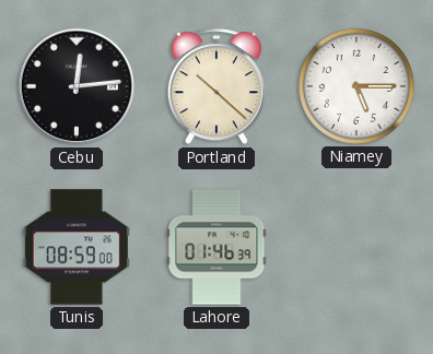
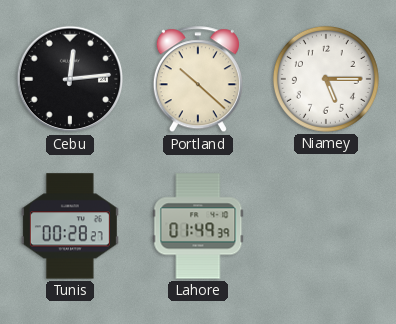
Tunis: 08:59 -> 00:28
Lahore: 01:46 -> 01:49
